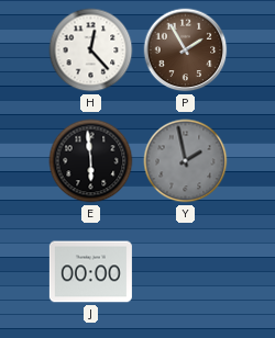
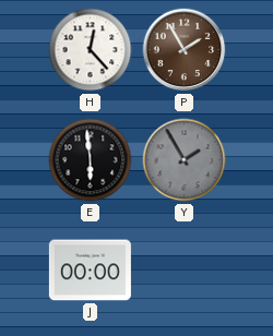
Y: 1:58 -> 1:55
